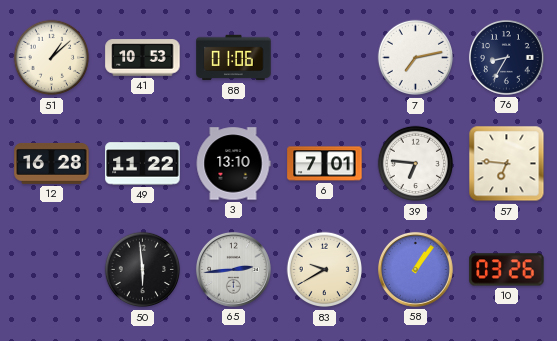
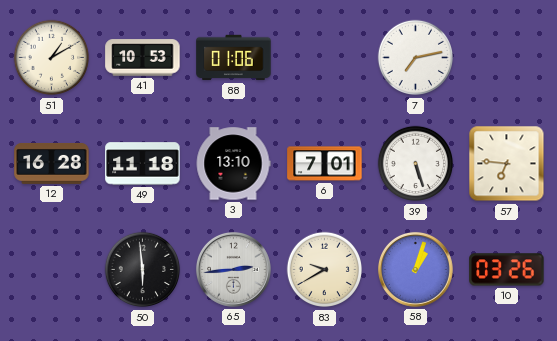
51: 1:08 -> 1:10
76: 8:35 -> none
49: 11:22 -> 11:18
39: 6:46 -> 5:27
58: 1:06 -> 1:03
